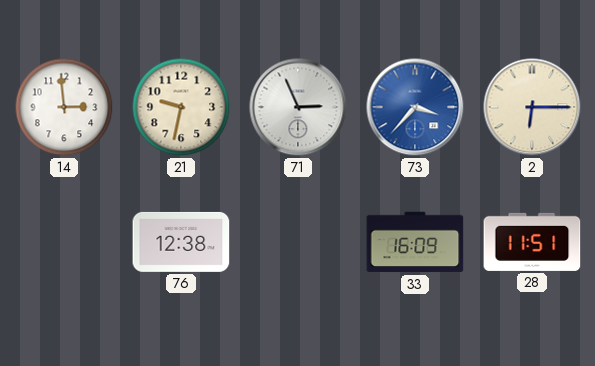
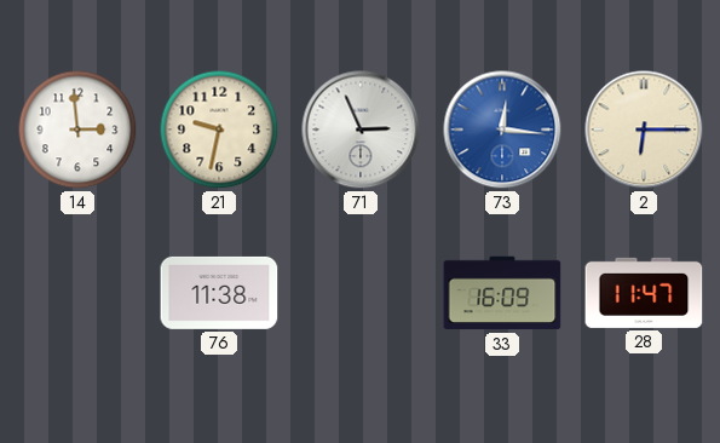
73: 3:37 -> 12:16
76: 12:38 -> 11:38
28: 11:51 -> 11:47
